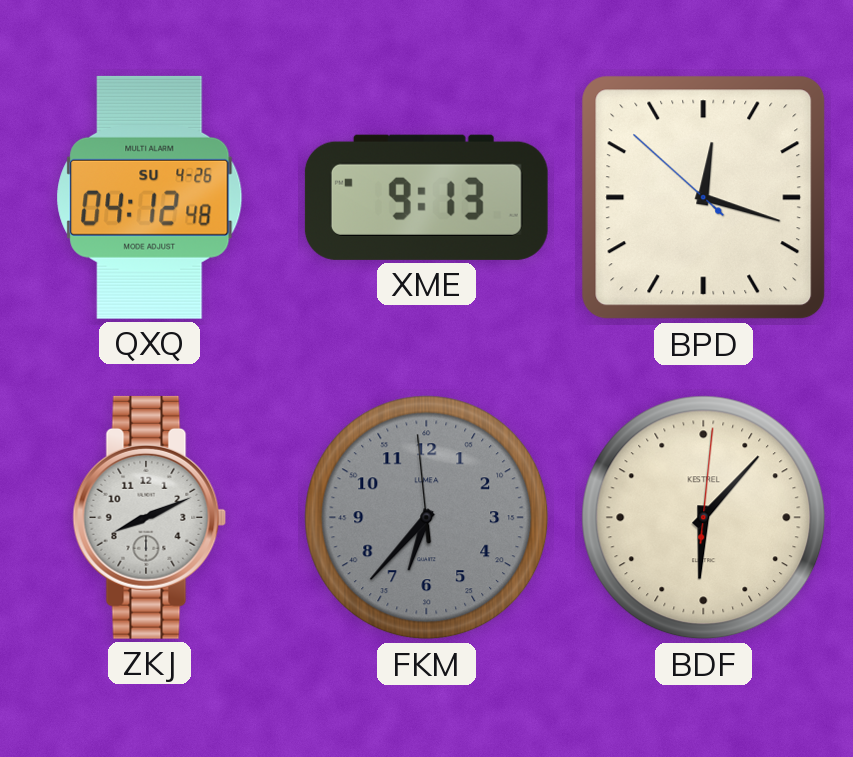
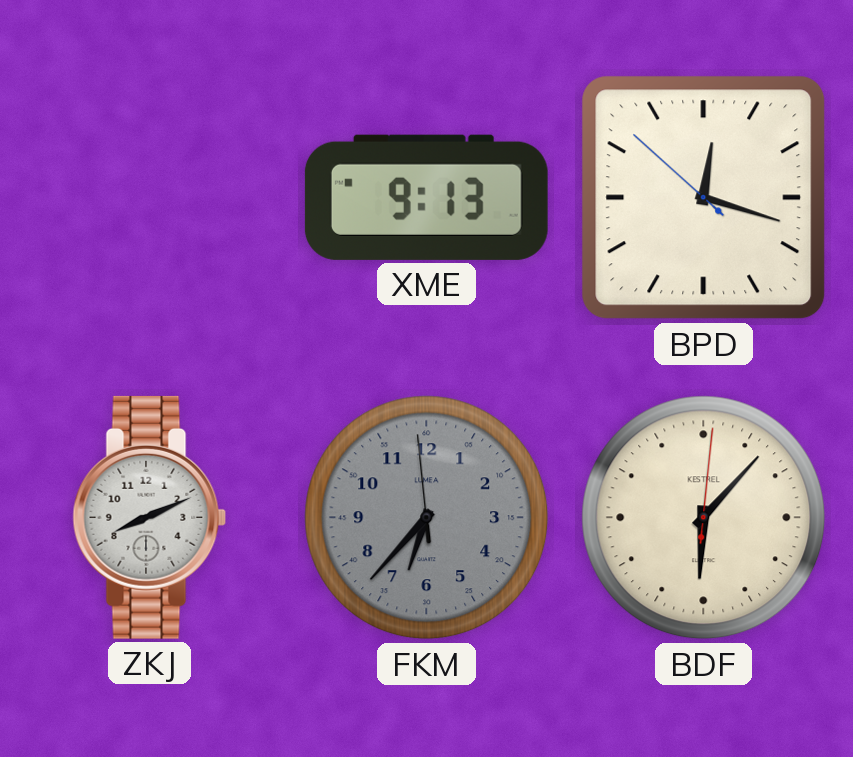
QXQ: 04:12 -> none
